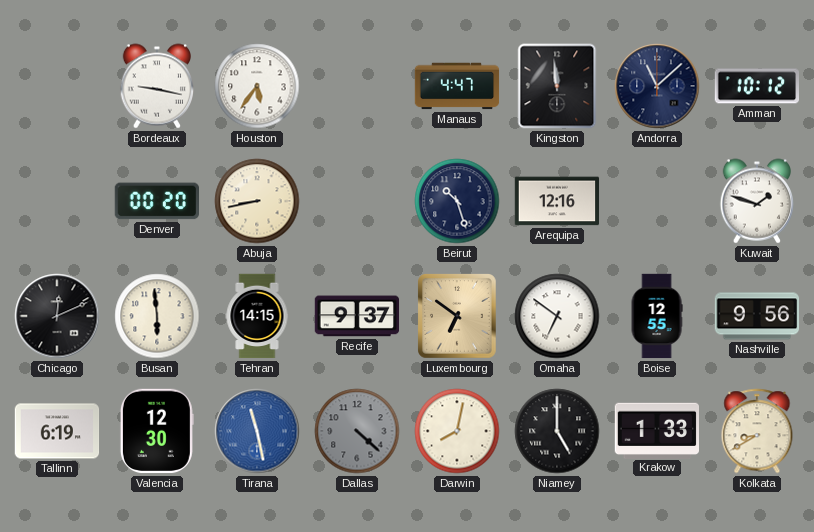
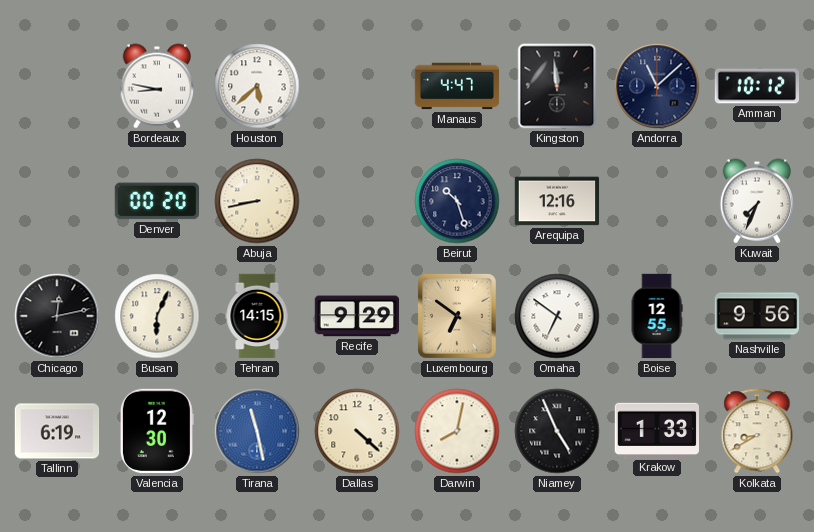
Bordeaux: 9:17 -> 8:47
Houston: 5:36 -> 5:38
Kuwait: 1:48 -> 7:34
Chicago: 12:11 -> 12:13
Busan: 5:59 -> 6:04
Recife: 9:37 -> 9:29
Dallas dial: grey -> cream
Niamey: 5:00 -> 4:56
